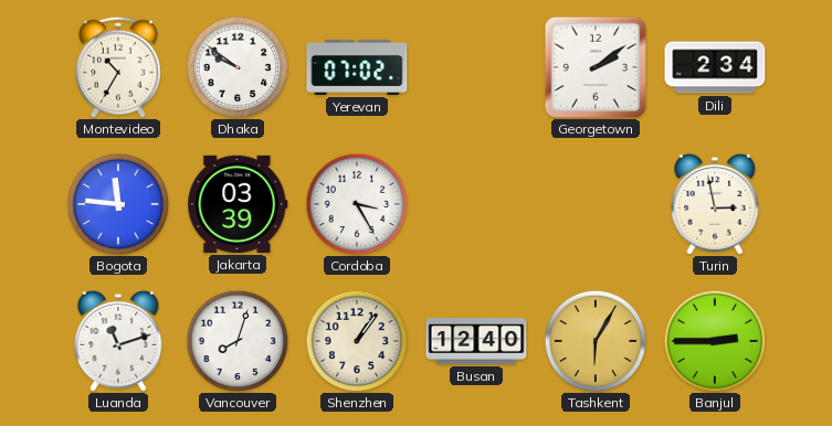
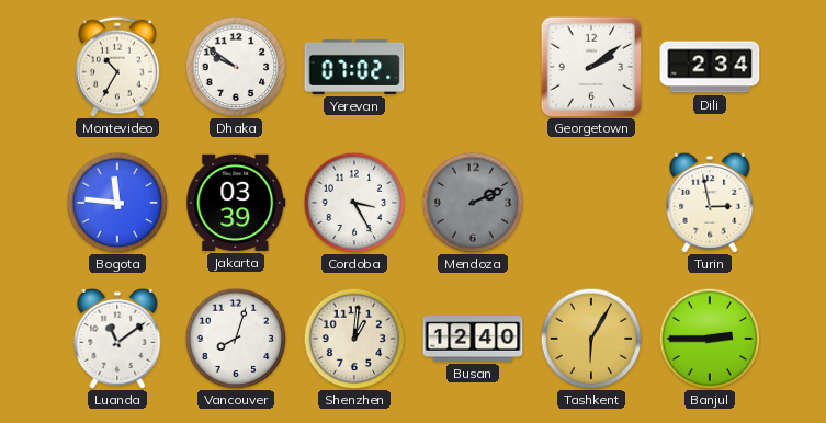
Mendoza: none -> 2:11
Luanda: 11:12 -> 11:09
Shenzhen: 1:06 -> 1:01
